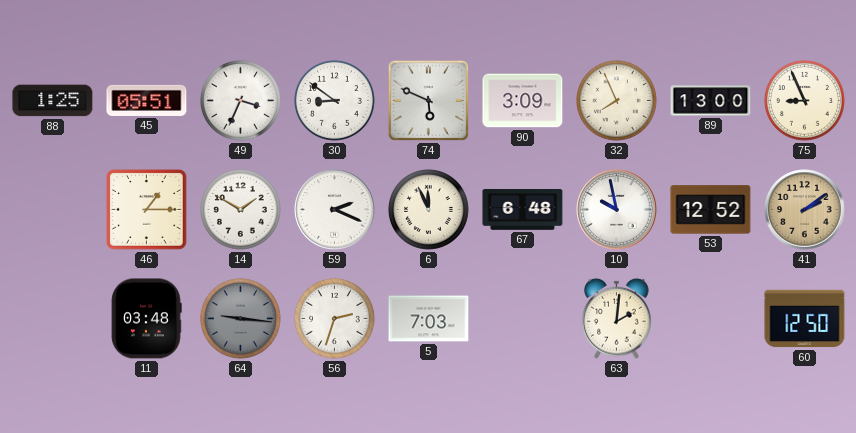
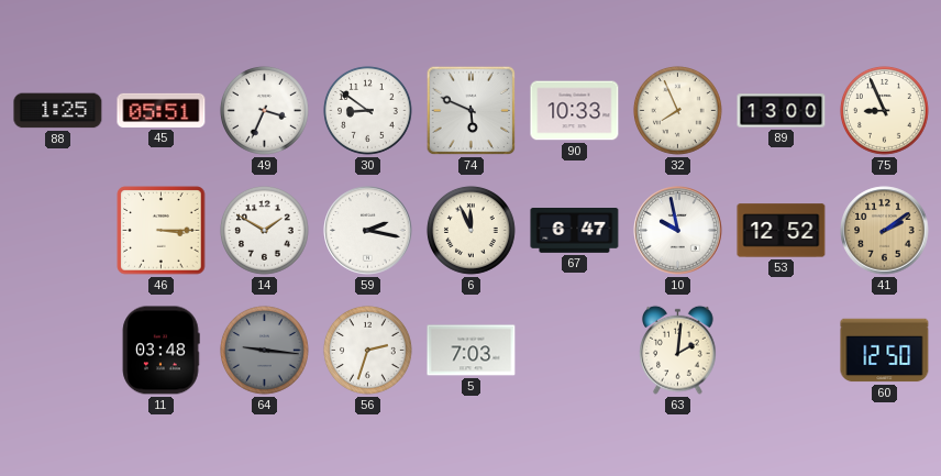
90: 3:09 -> 10:33
46: 1:15 -> 3:15
59: 2:19 -> 2:17
67: 6:48 -> 6:47
